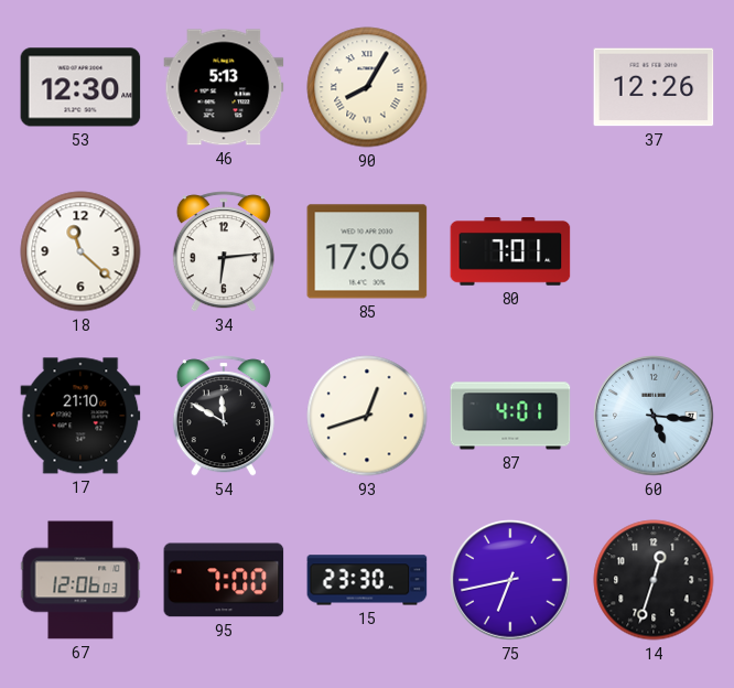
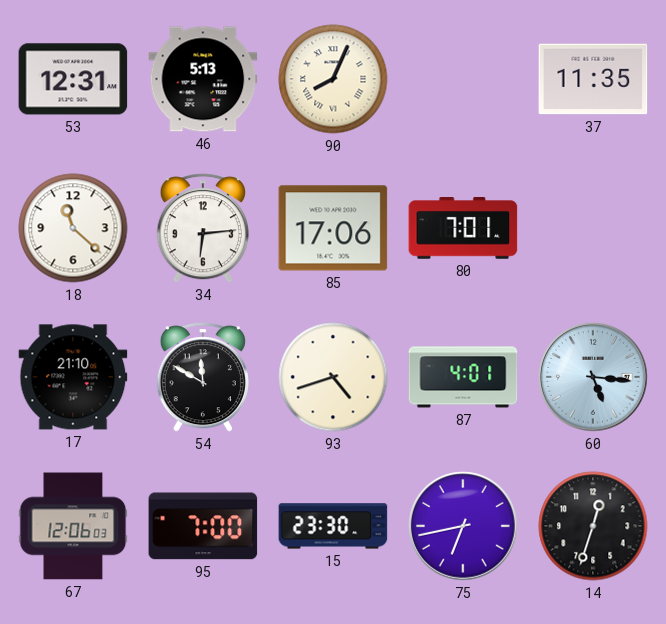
53: 12:30 -> 12:31
90: 8:05 -> 8:04
37: 12:26 -> 11:35
93: 12:42 -> 4:42
